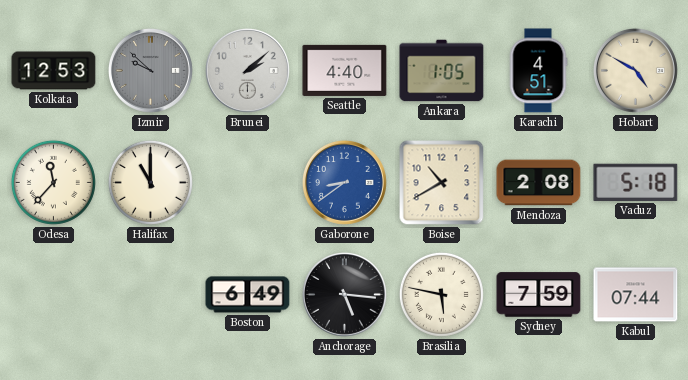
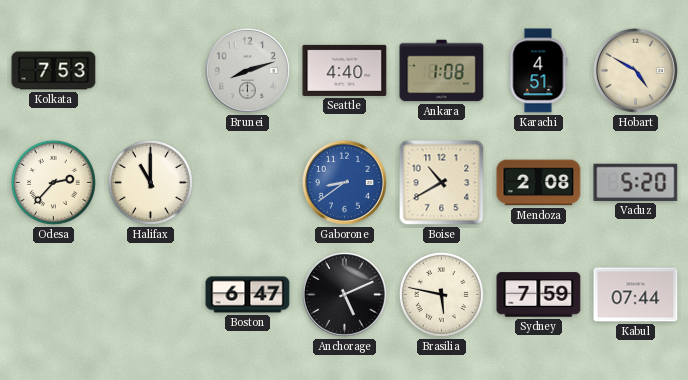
Kolkata: 12:53 -> 7:53
Izmir: 9:52 -> none
Brunei: 2:08 -> 8:12
Ankara: 1:05 -> 1:08
Odesa: 11:37 -> 2:37
Vaduz: 5:18 -> 5:20
Boston: 6:49 -> 6:47
Anchorage: 5:16 -> 5:11
